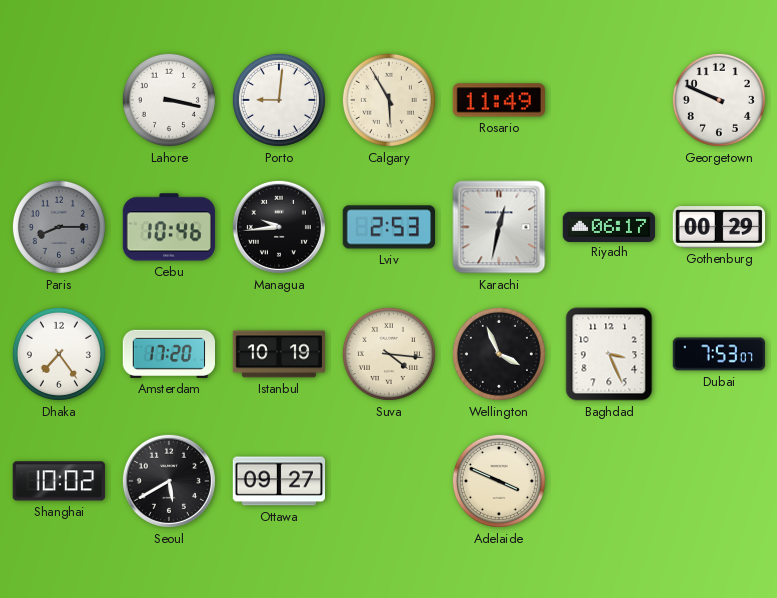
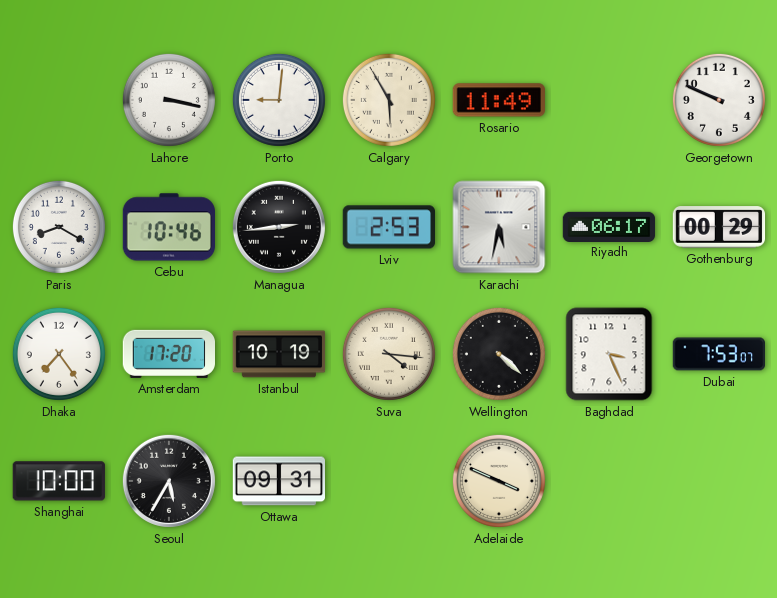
Paris: 8:15 -> 8:20
Paris dial: grey -> white
Managua: 9:44 -> 2:44
Karachi: 12:32 -> 5:32
Wellington: 3:56 -> 4:22
Shanghai: 10:02 -> 10:00
Seoul: 5:40 -> 5:35
Ottawa: 09:27 -> 09:31
